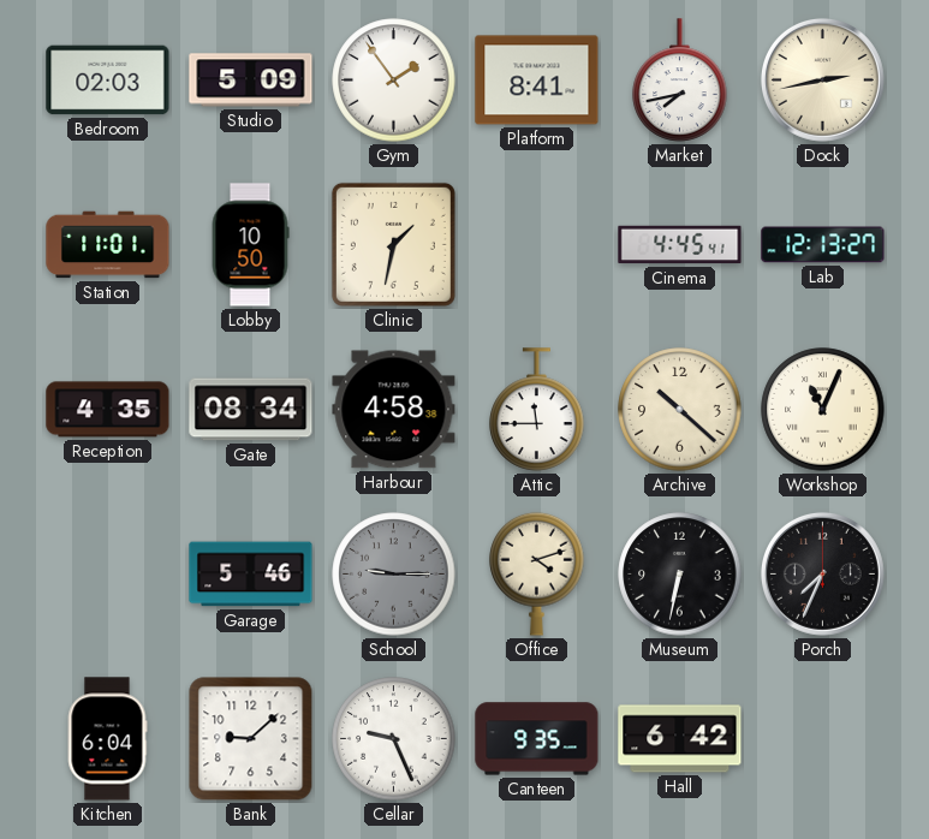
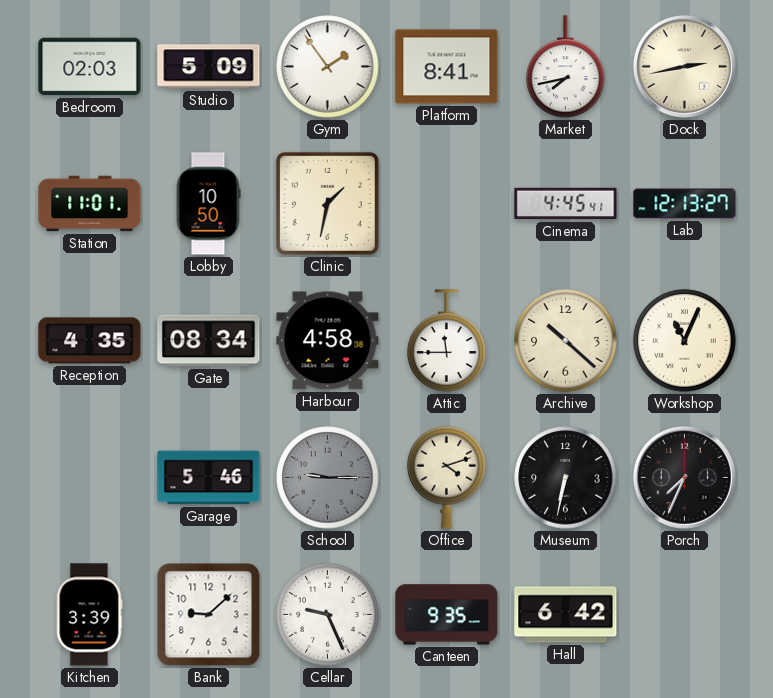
Kitchen: 6:04 -> 3:39
